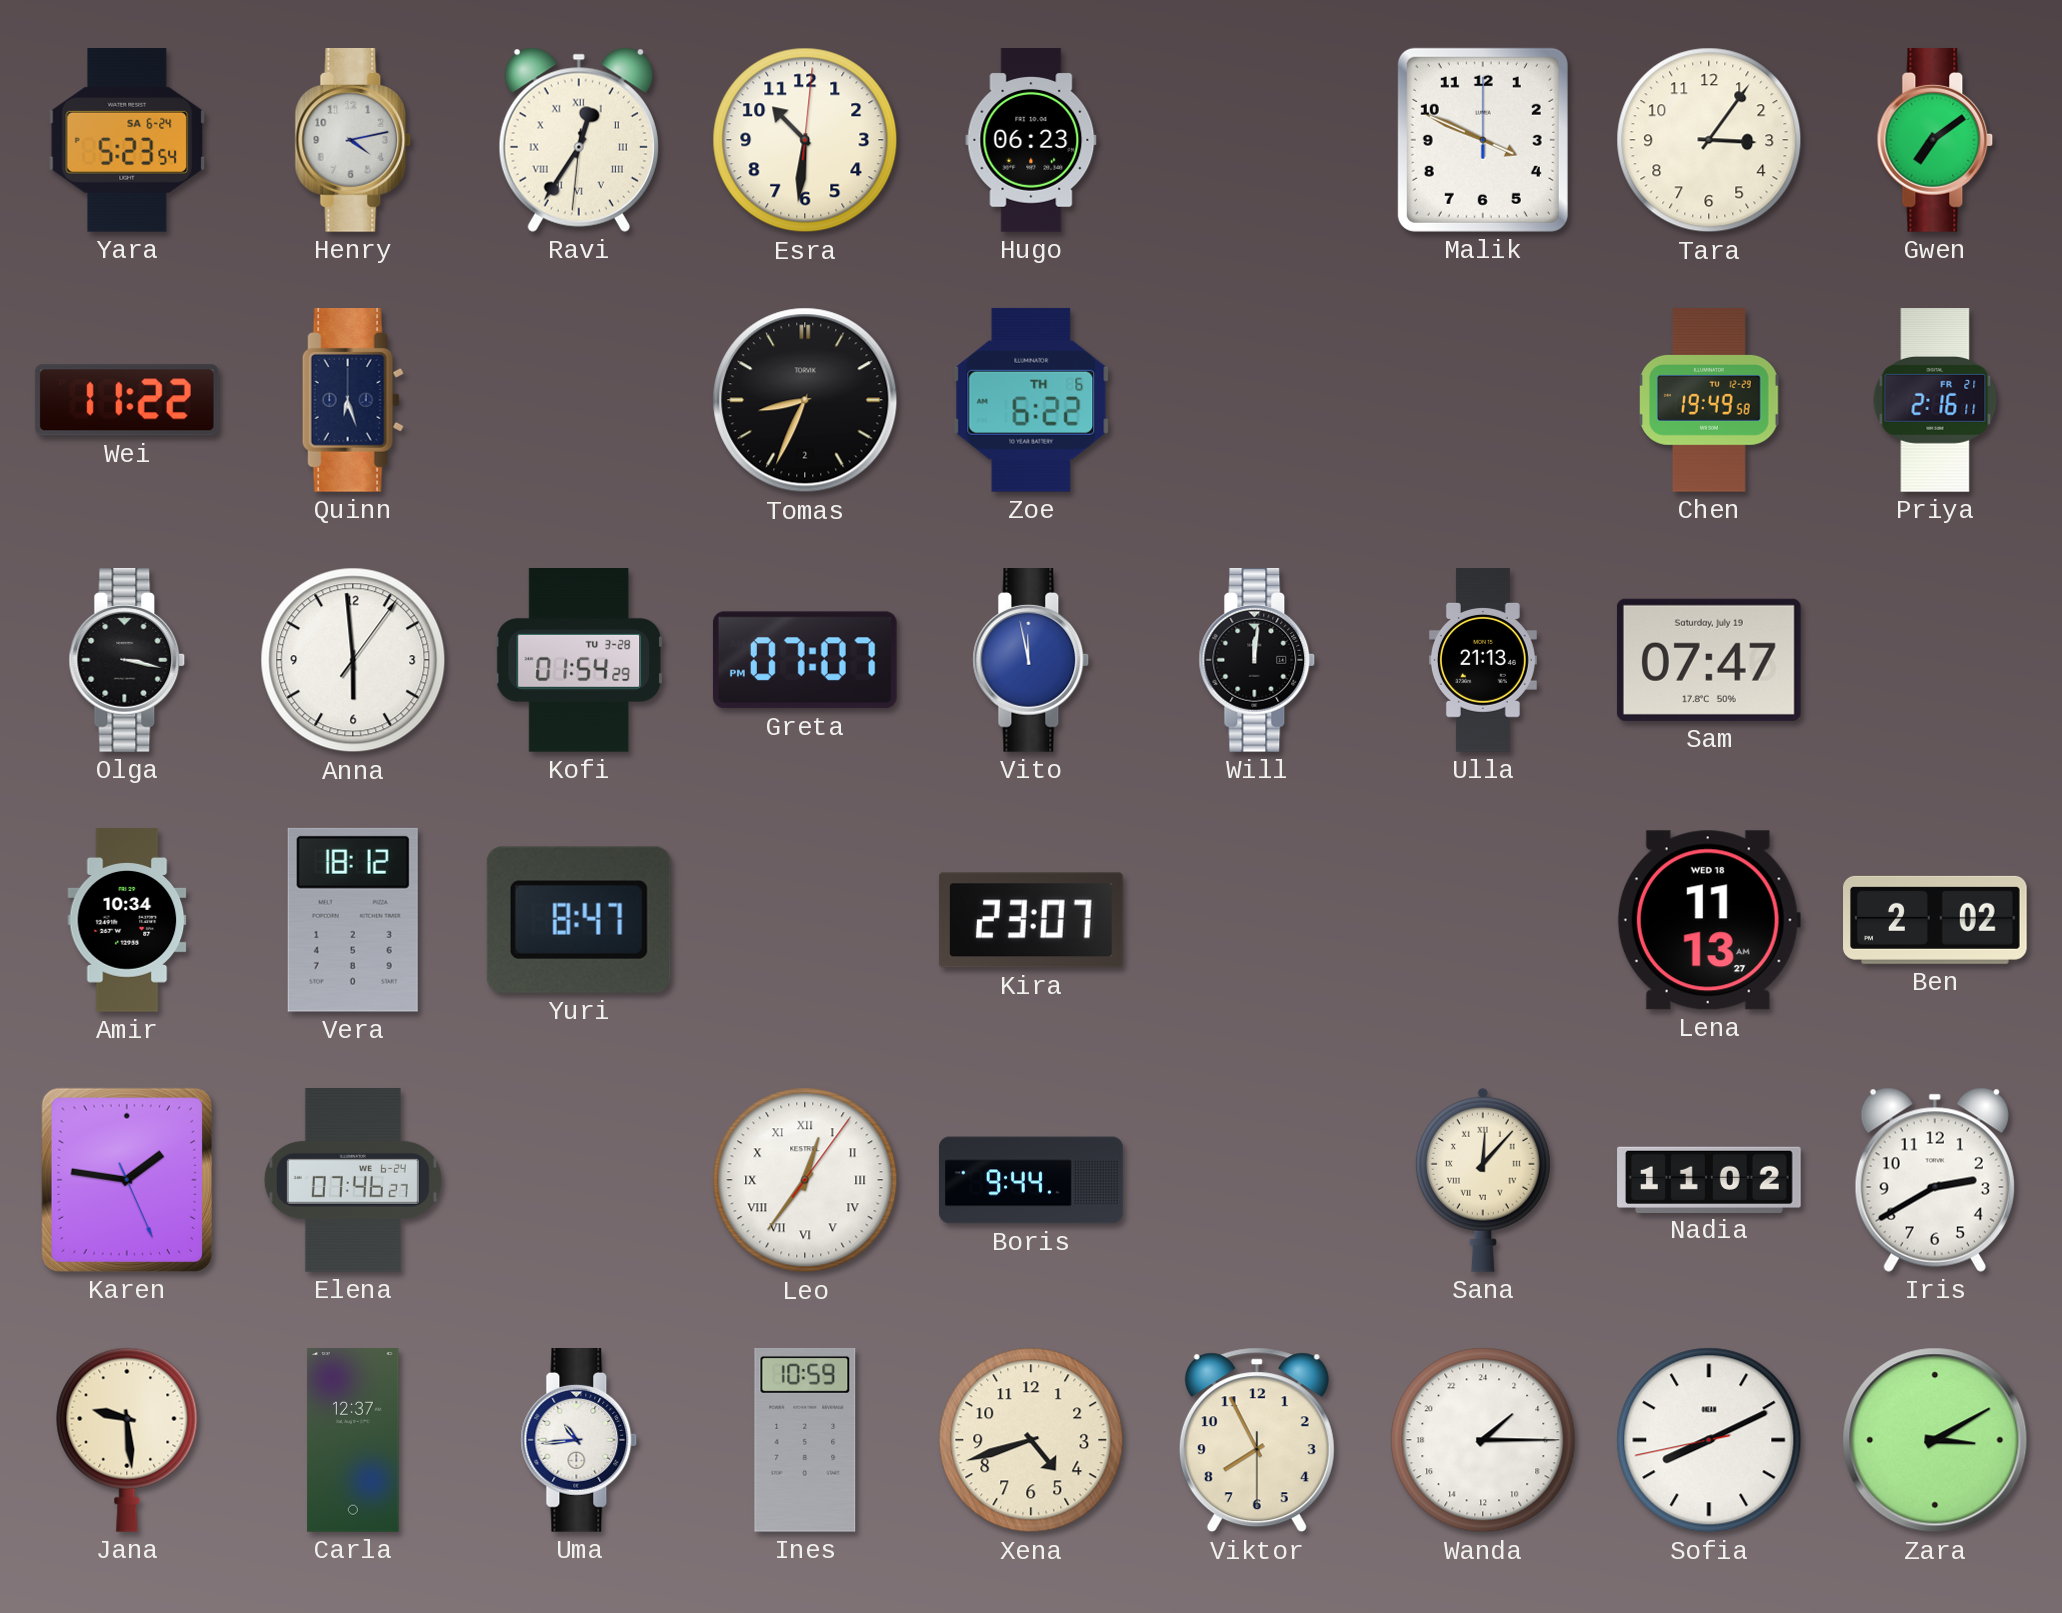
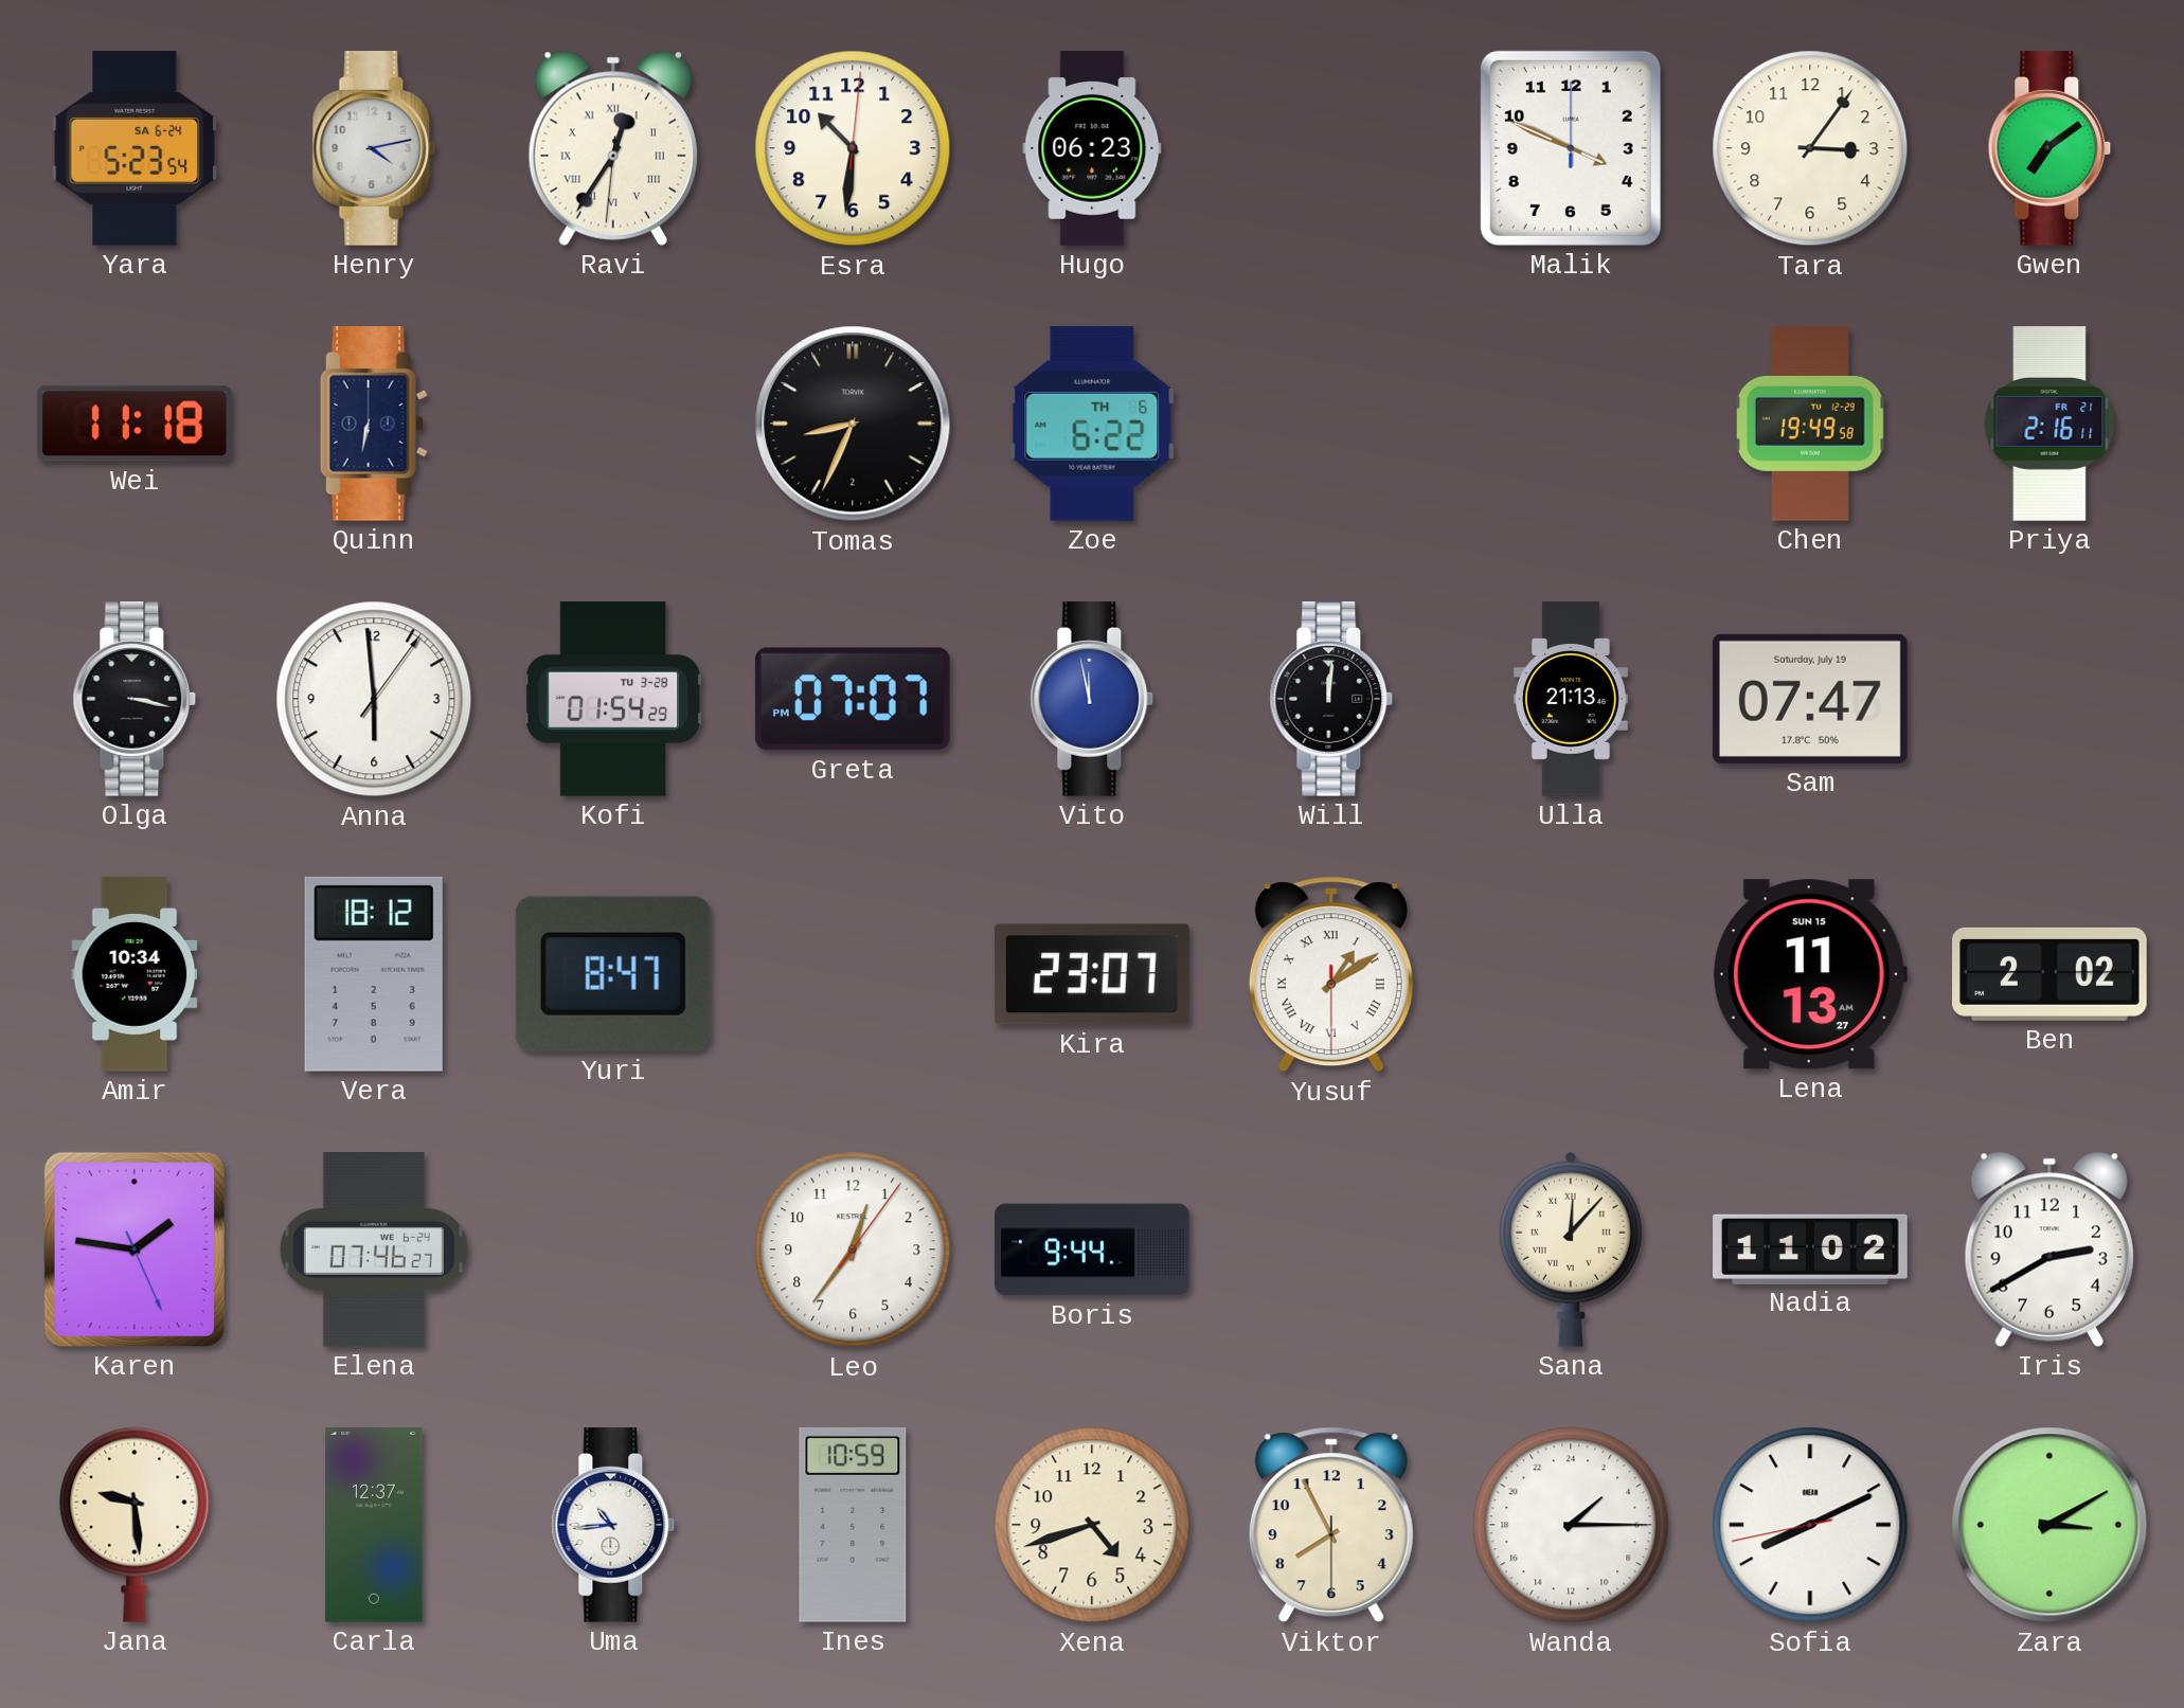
Wei: 11:22 -> 11:18
Quinn: 6:27 -> 6:32
Yusuf: none -> 1:09
Lena date: WED 18 -> SUN 15
Leo numerals: Roman -> Arabic
